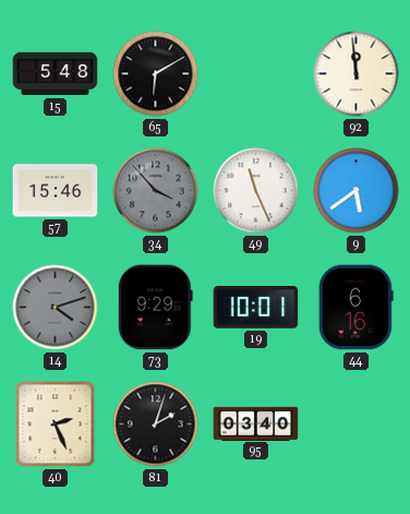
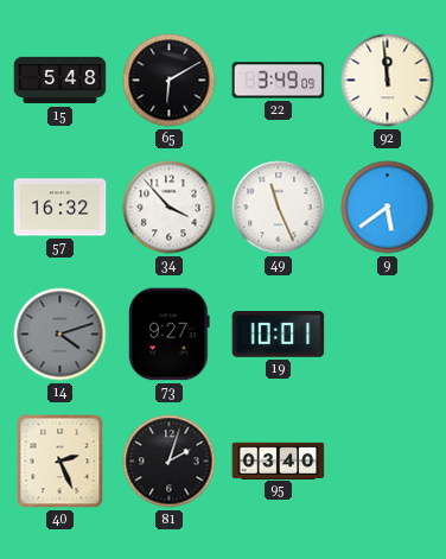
22: none -> 3:49
57: 15:46 -> 16:32
34 dial: grey -> white
73: 9:29 -> 9:27
44: 6:16 -> none
